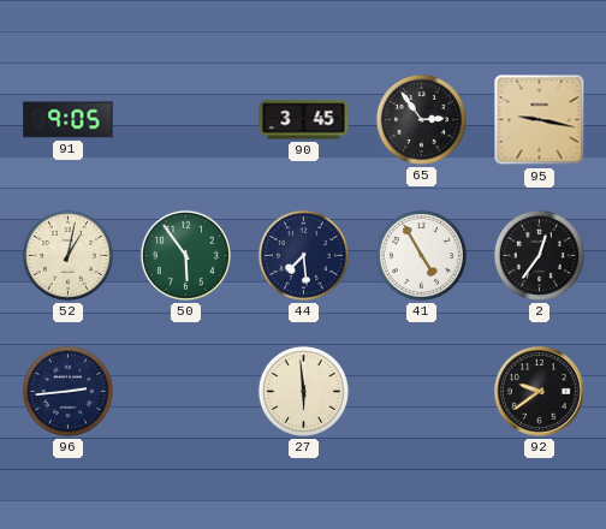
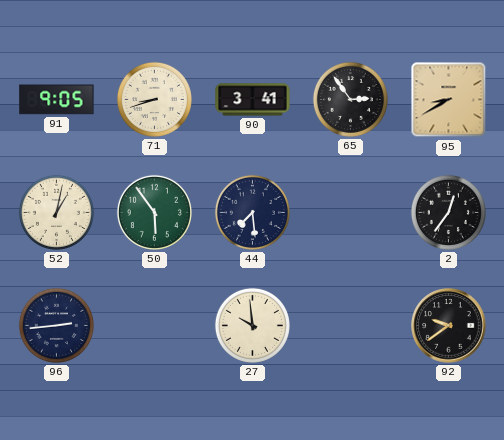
71: none -> 8:42
90: 3:45 -> 3:41
95: 9:17 -> 8:40
41: 4:55 -> none
27: 5:59 -> 9:59
